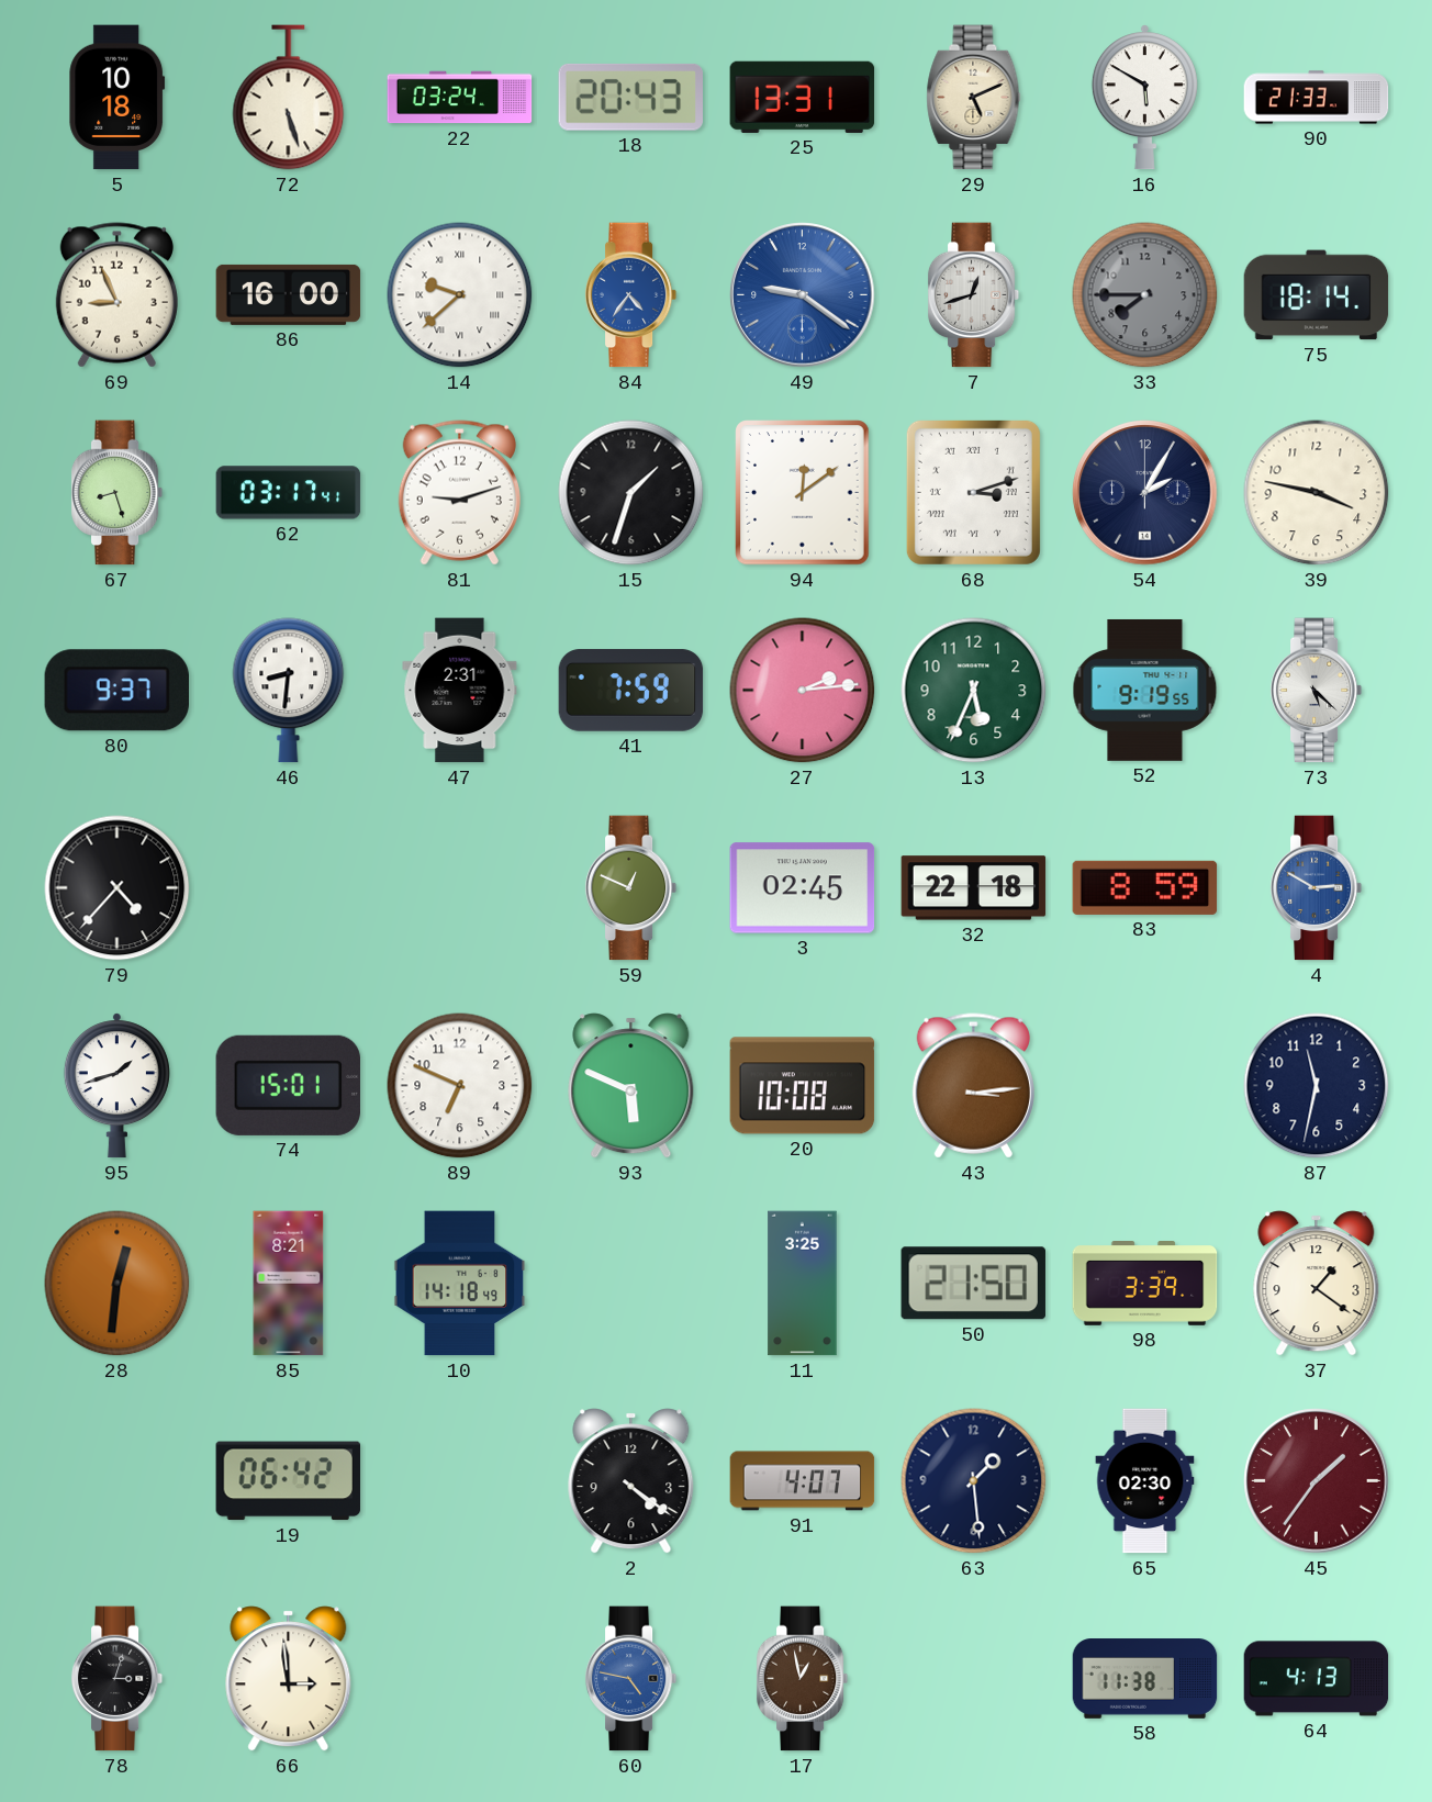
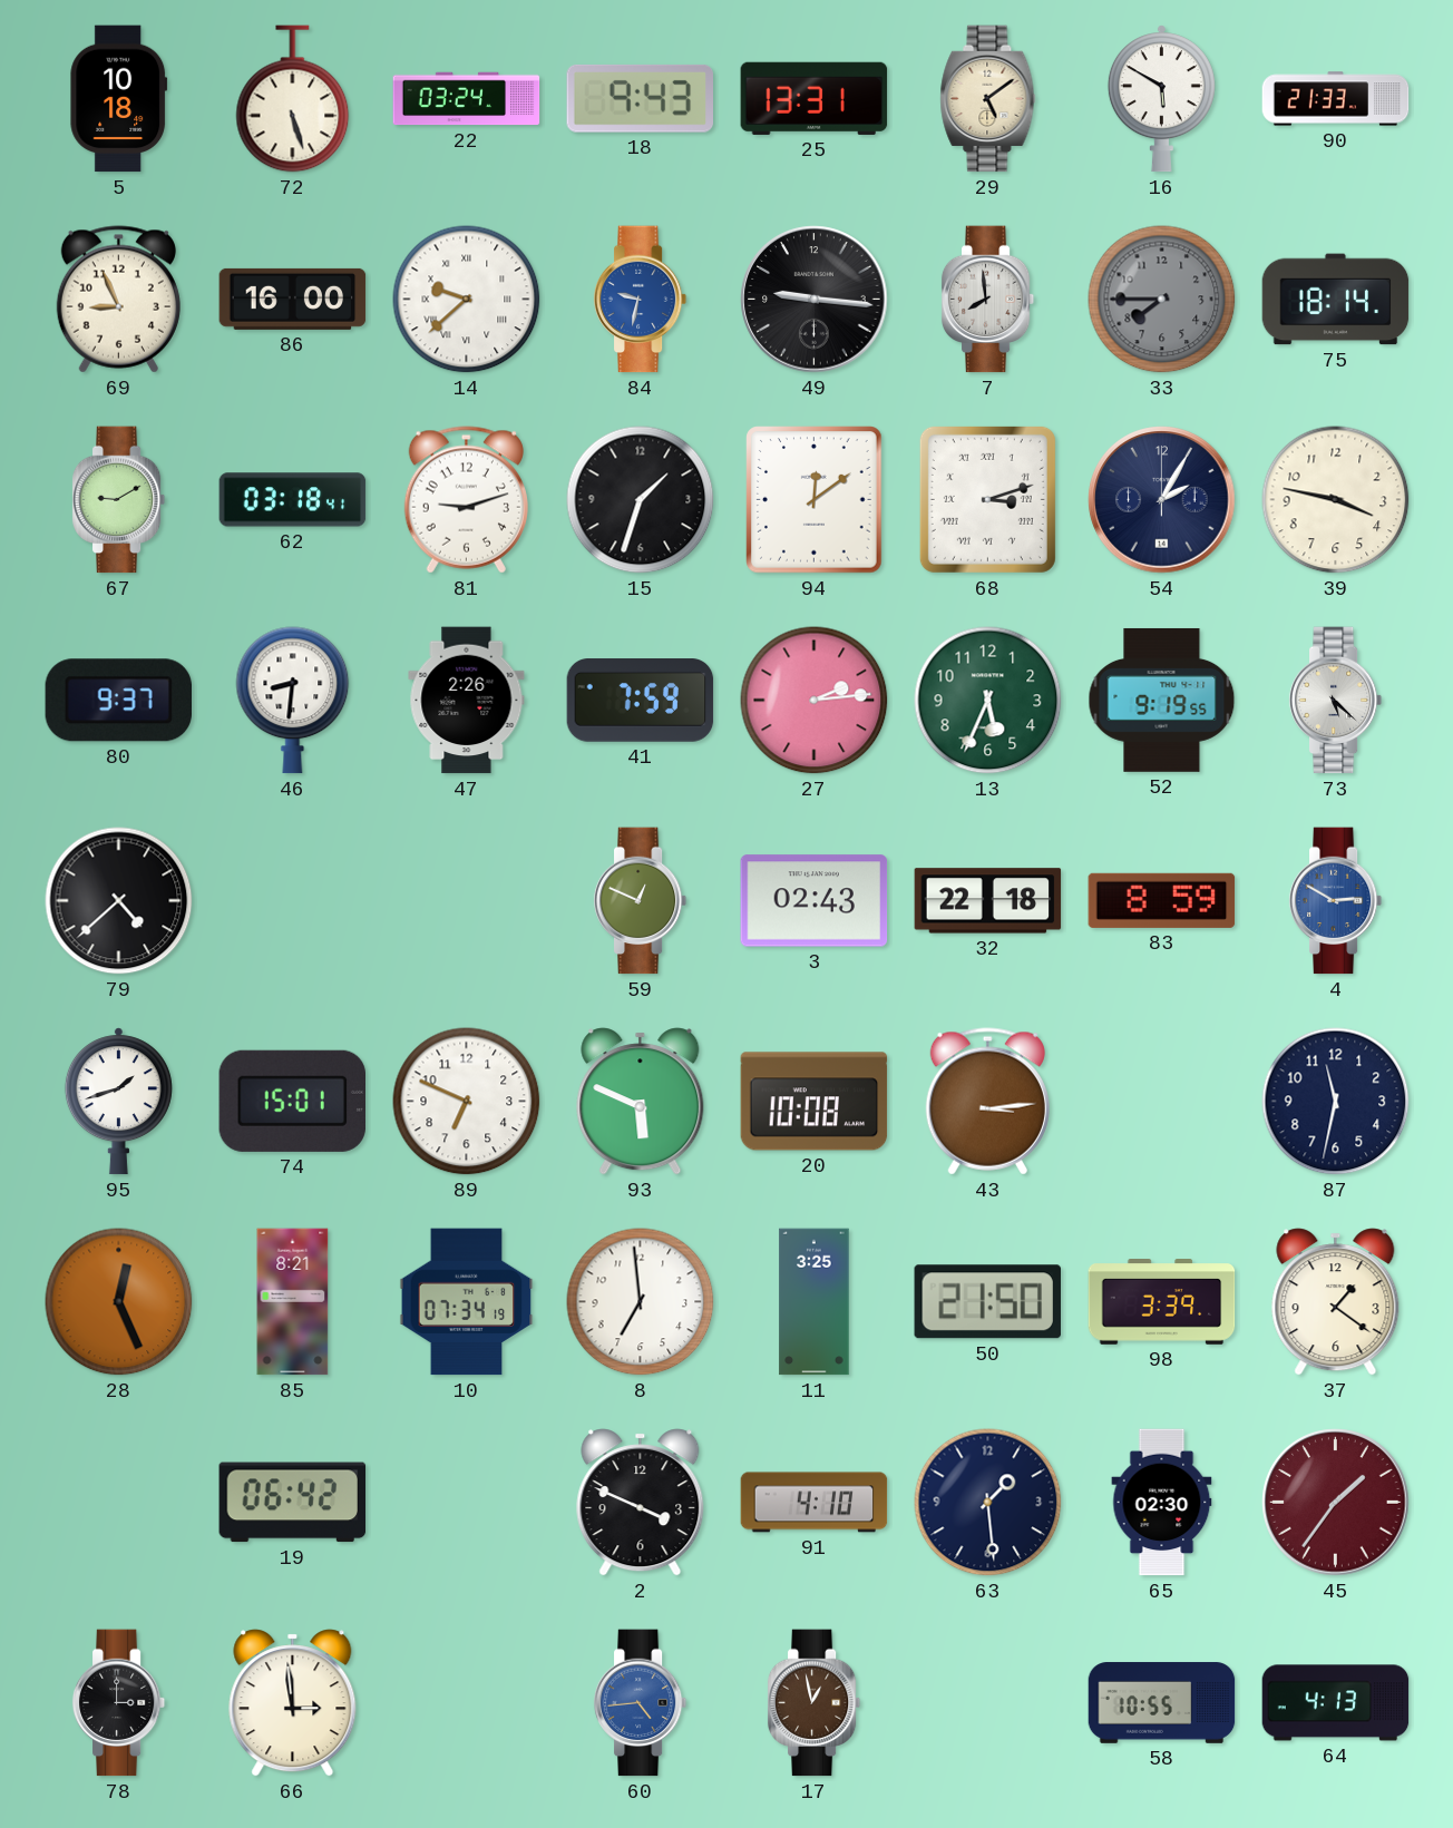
18: 20:43 -> 9:43
29: 5:11 -> 5:09
84: 4:36 -> 9:32
49: 9:21 -> 9:16
49 dial: blue -> black
7: 12:42 -> 7:59
67: 8:27 -> 9:10
62: 03:17 -> 03:18
47: 2:31 -> 2:26
79: 4:37 -> 4:38
3: 02:45 -> 02:43
28: 12:31 -> 12:26
10: 14:18 -> 07:34
8: none -> 6:59
2: 4:21 -> 3:49
91: 4:07 -> 4:10
78: 3:03 -> 3:00
60: 4:47 -> 4:44
58: 11:38 -> 10:55
